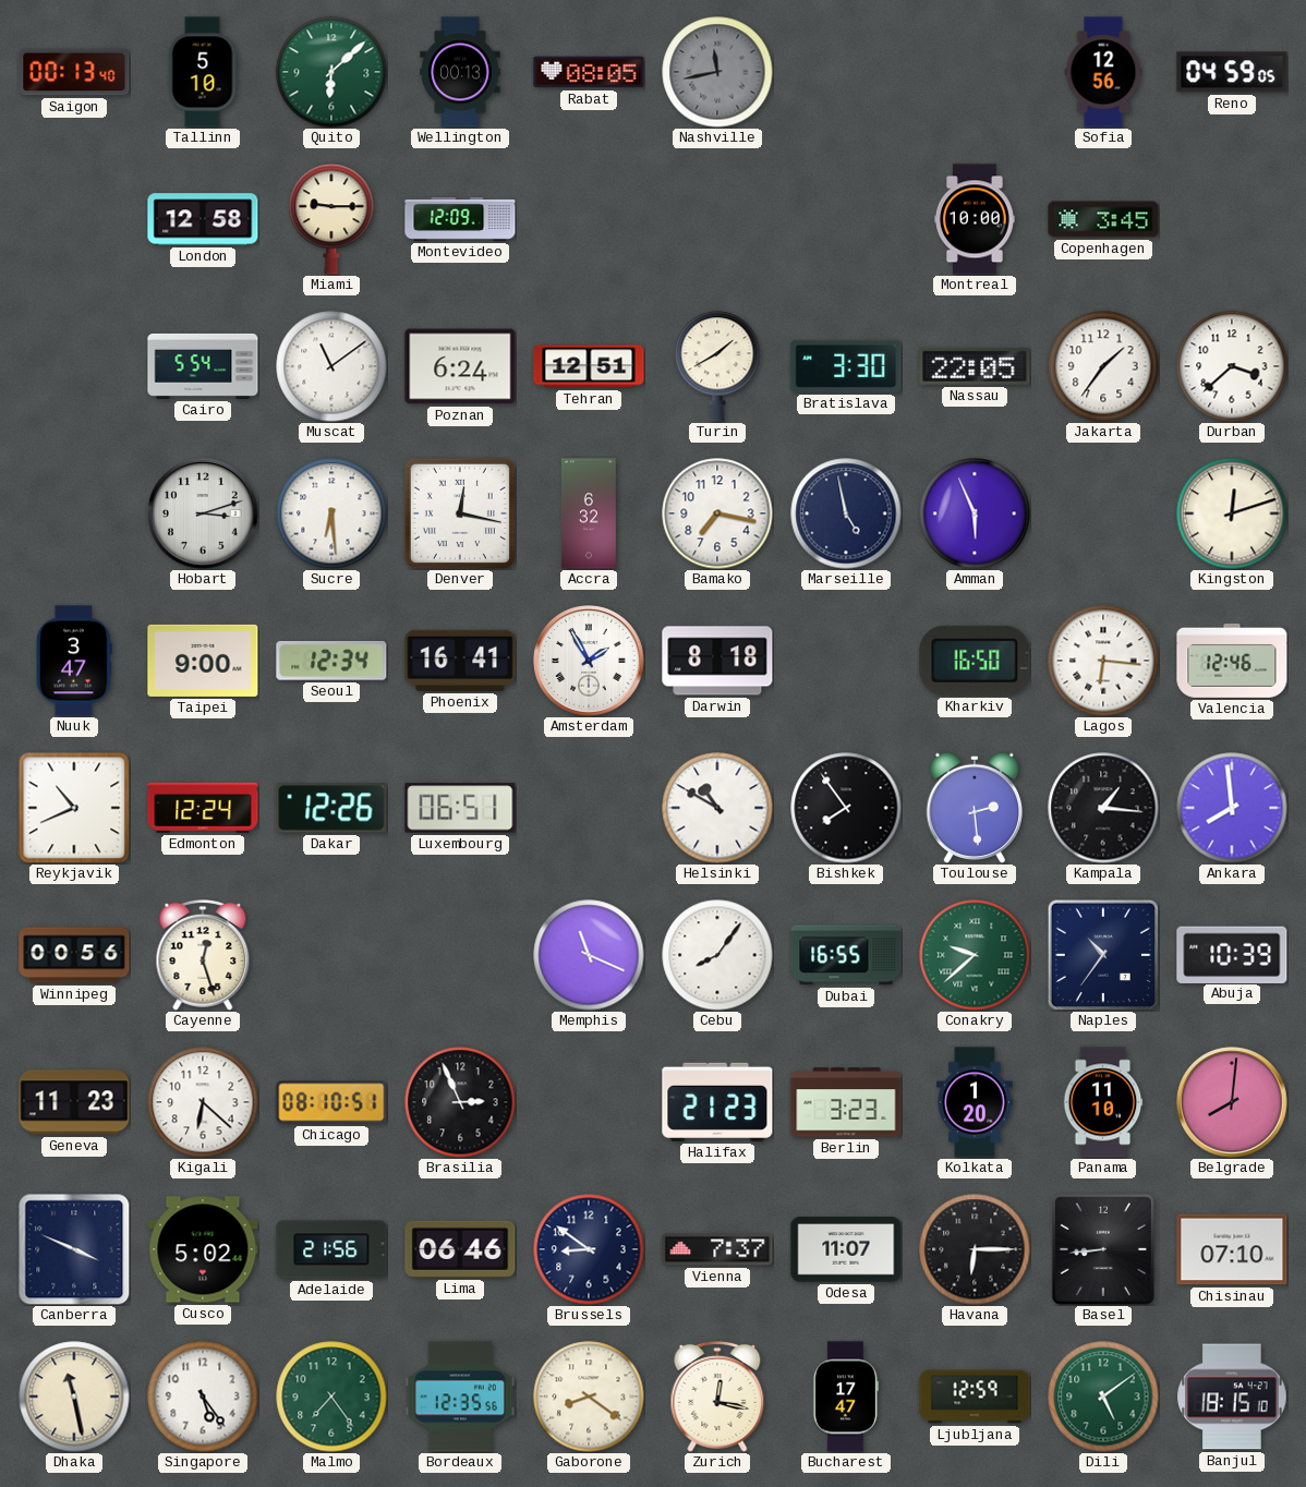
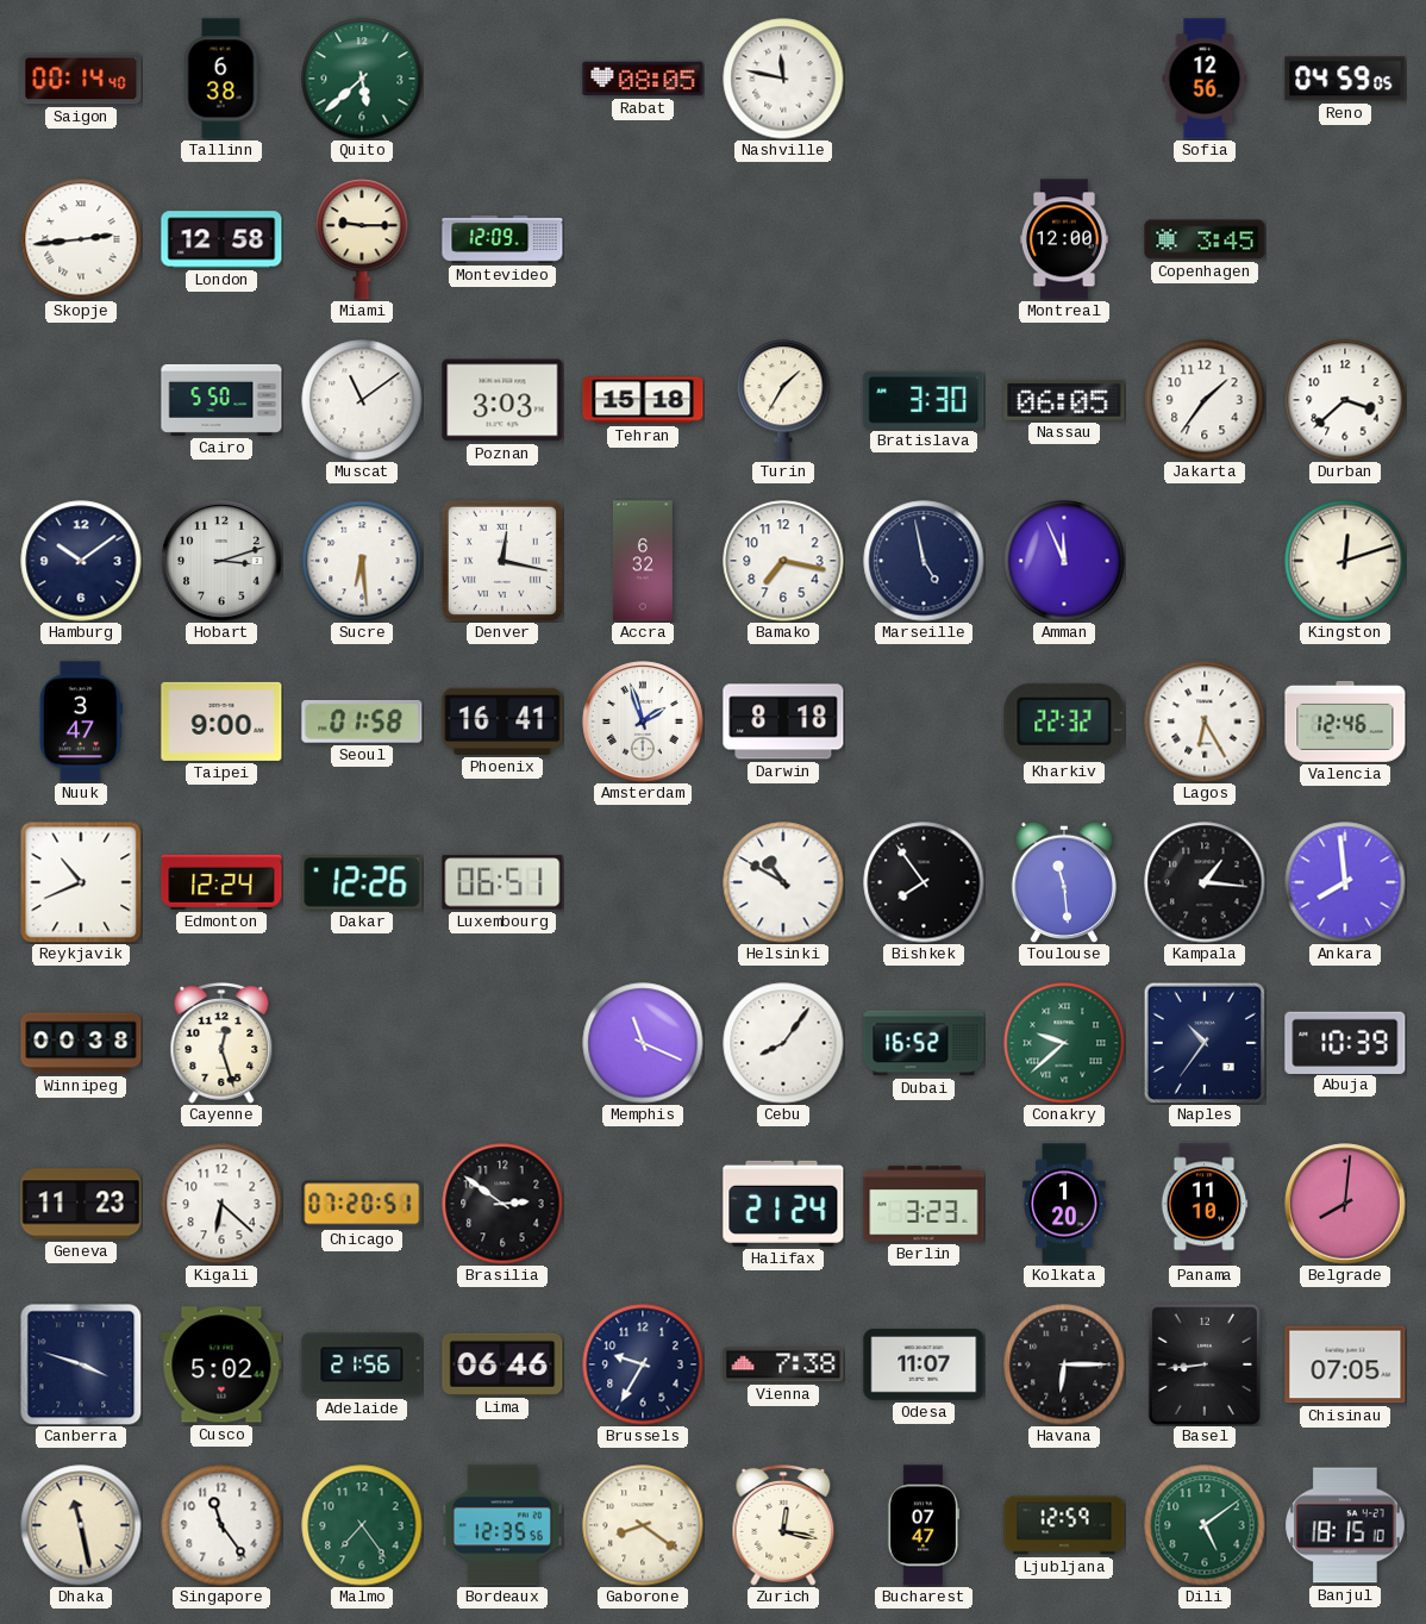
Saigon: 00:13 -> 00:14
Tallinn: 5:10 -> 6:38
Quito: 6:08 -> 5:38
Wellington: 00:13 -> none
Nashville: 11:43 -> 11:47
Nashville dial: grey -> white
Skopje: none -> 2:44
Montreal: 10:00 -> 12:00
Cairo: 5:54 -> 5:50
Poznan: 6:24 -> 3:03
Tehran: 12:51 -> 15:18
Turin: 1:40 -> 1:35
Nassau: 22:05 -> 06:05
Hamburg: none -> 10:09
Amman: 5:56 -> 11:56
Seoul: 12:34 -> 01:58
Amsterdam: 1:55 -> 1:57
Kharkiv: 16:50 -> 22:32
Lagos: 6:16 -> 6:25
Toulouse: 2:29 -> 11:29
Winnipeg: 00:56 -> 00:38
Dubai: 16:55 -> 16:52
Chicago: 08:10 -> 07:20
Brasilia: 2:56 -> 2:51
Halifax: 21:23 -> 21:24
Canberra: 3:49 -> 3:48
Brussels: 8:51 -> 9:35
Vienna: 7:37 -> 7:38
Chisinau: 07:10 -> 07:05
Singapore: 5:24 -> 11:24
Bucharest: 17:47 -> 07:47
